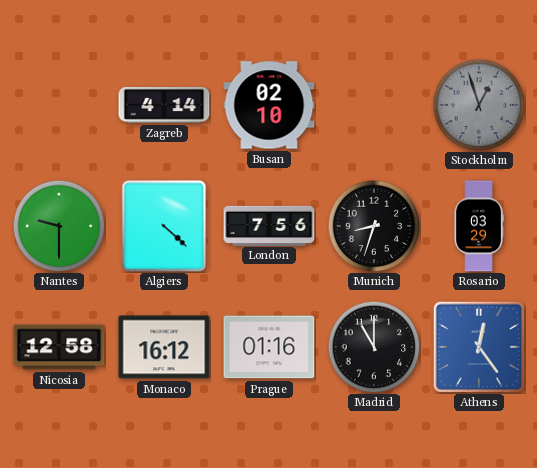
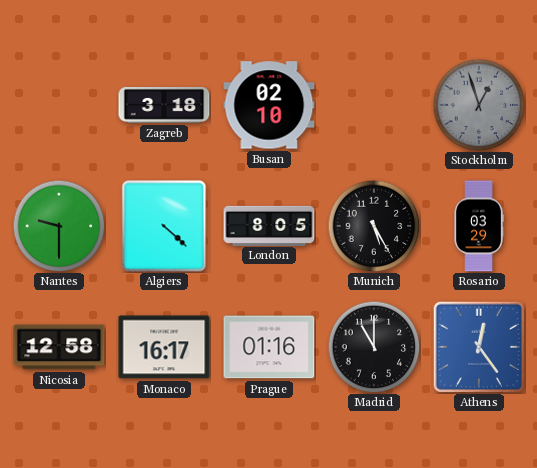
Zagreb: 4:14 -> 3:18
London: 7:56 -> 8:05
Munich: 8:33 -> 5:25
Monaco: 16:12 -> 16:17
